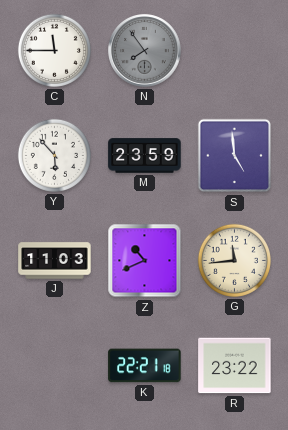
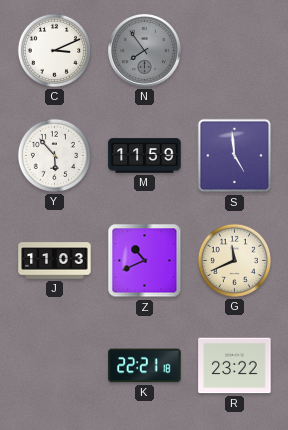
C: 11:45 -> 3:11
M: 23:59 -> 11:59
G: 11:44 -> 11:41
